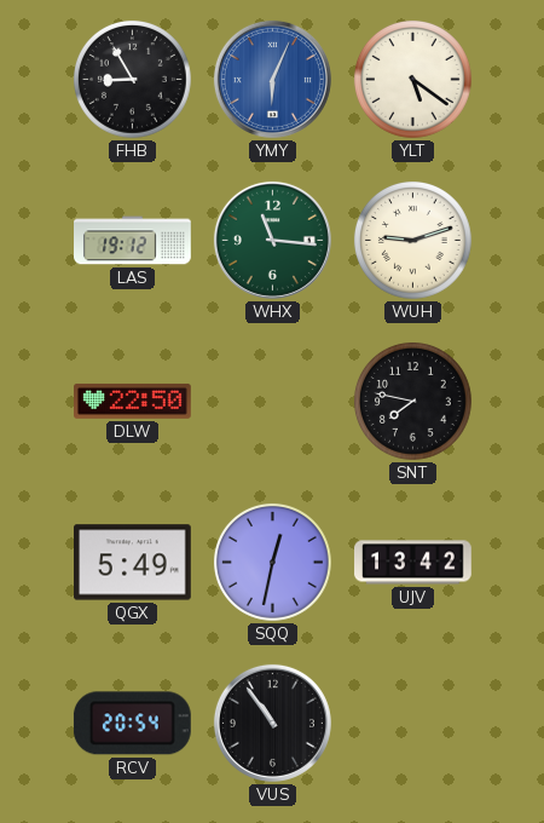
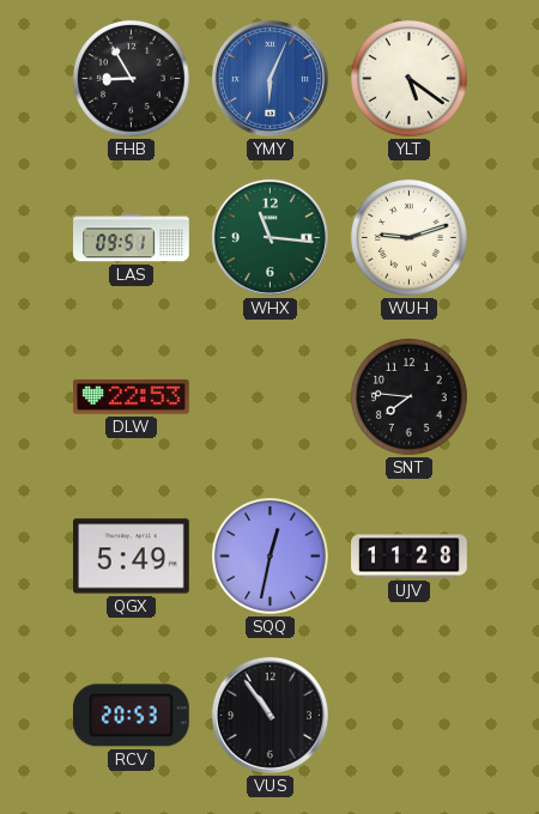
LAS: 19:12 -> 09:51
DLW: 22:50 -> 22:53
SNT: 7:47 -> 7:46
UJV: 13:42 -> 11:28
RCV: 20:54 -> 20:53
